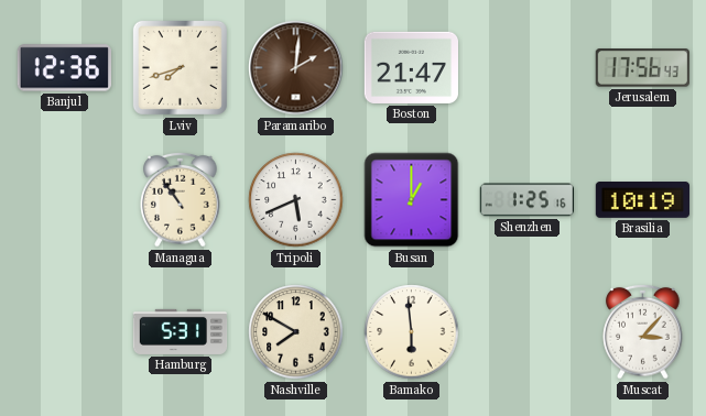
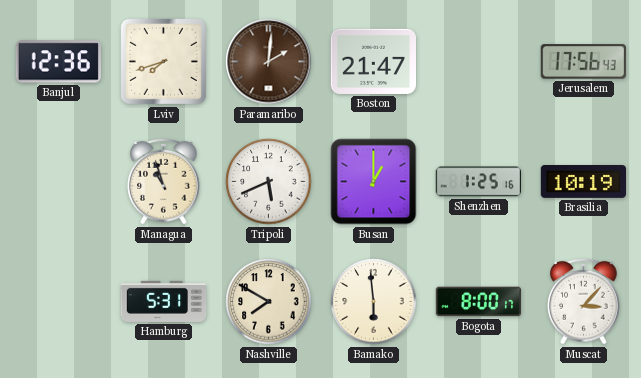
Managua: 10:54 -> 10:57
Bogota: none -> 8:00
